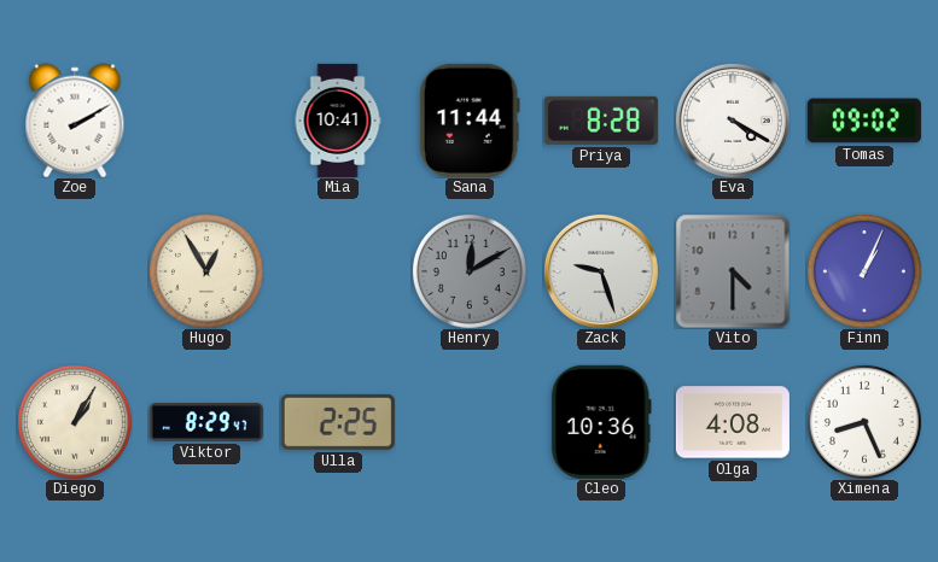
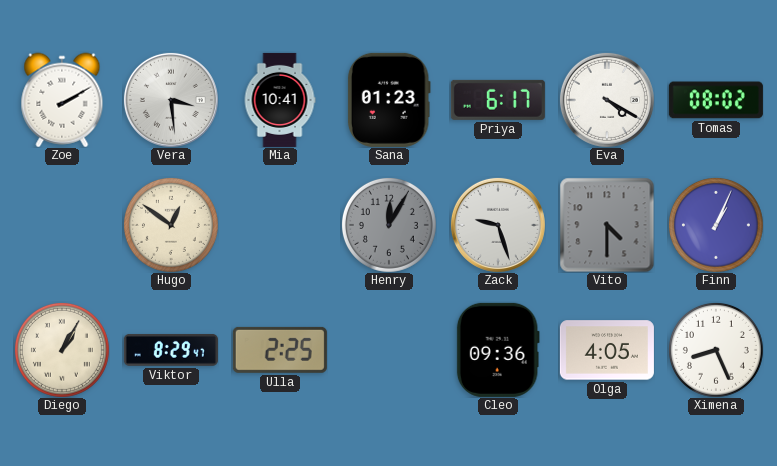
Vera: none -> 3:29
Sana: 11:44 -> 01:23
Priya: 8:28 -> 6:17
Tomas: 09:02 -> 08:02
Hugo: 12:55 -> 12:51
Henry: 12:10 -> 12:05
Cleo: 10:36 -> 09:36
Olga: 4:08 -> 4:05
